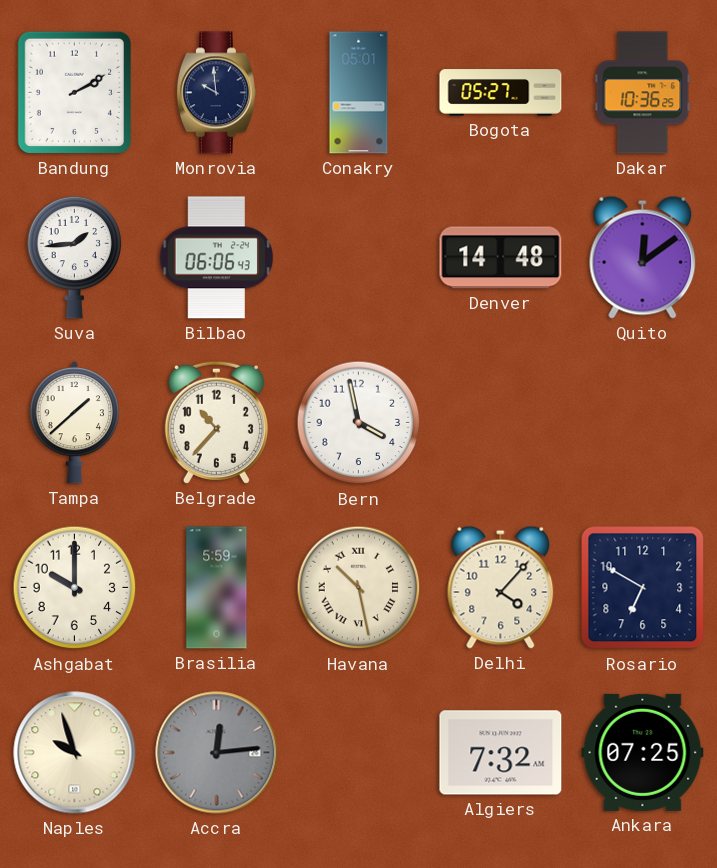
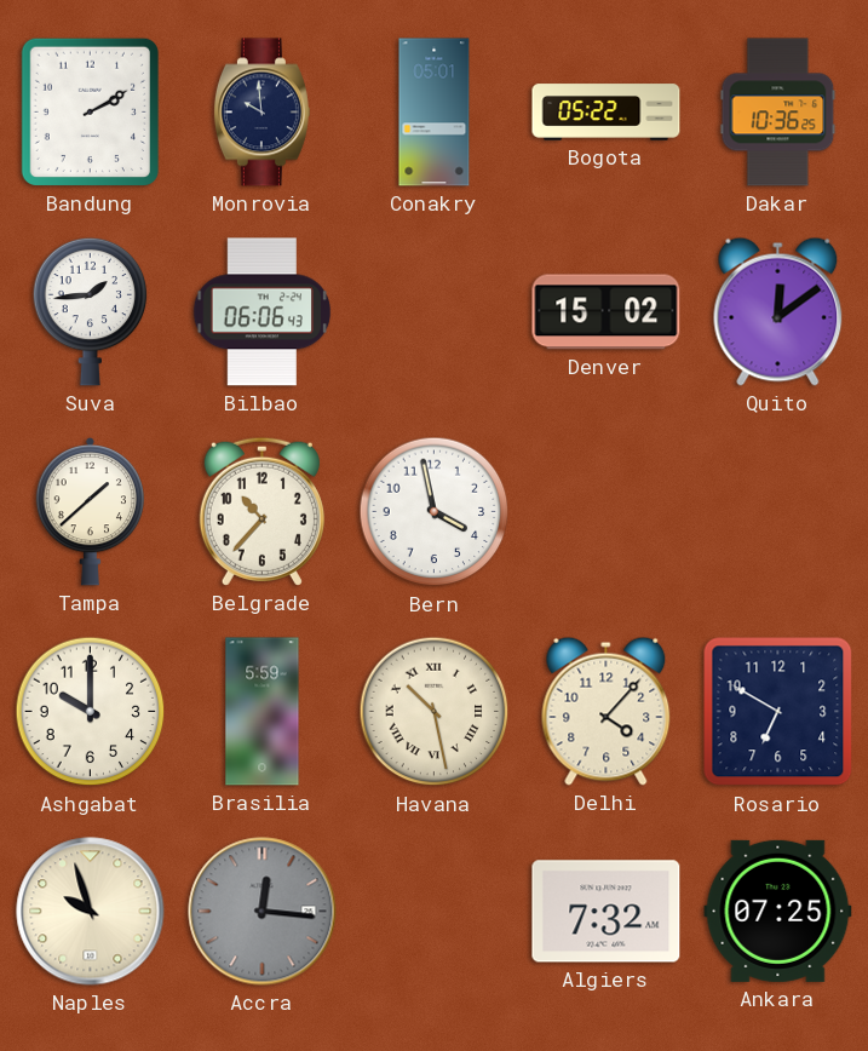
Bogota: 05:27 -> 05:22
Denver: 14:48 -> 15:02
Accra: 12:14 -> 12:16
